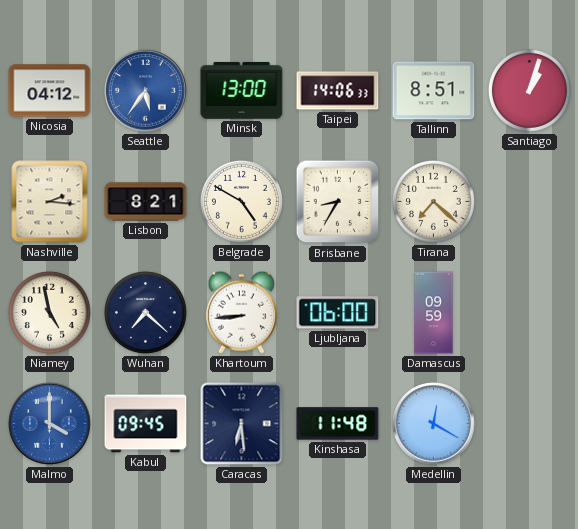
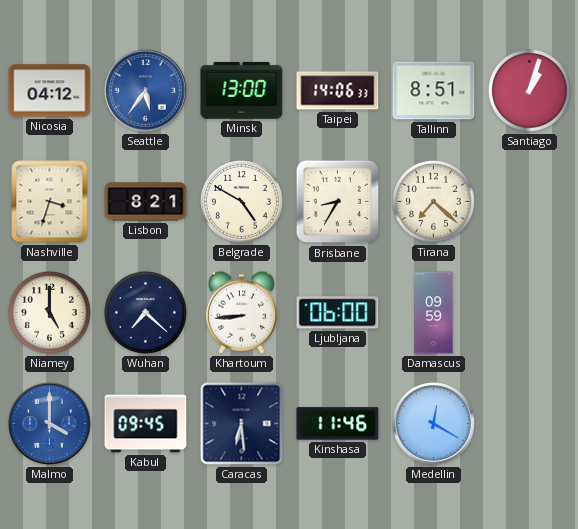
Nashville: 2:16 -> 3:33
Niamey: 4:58 -> 5:00
Kinshasa: 11:48 -> 11:46
